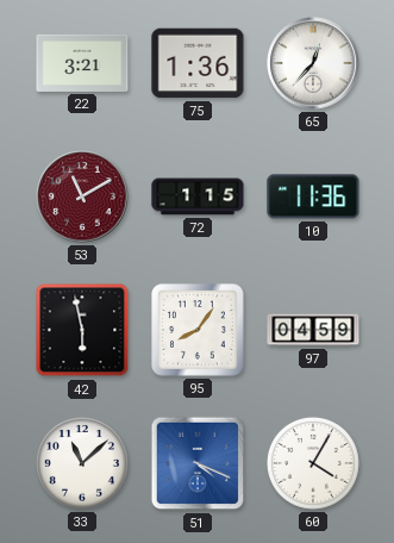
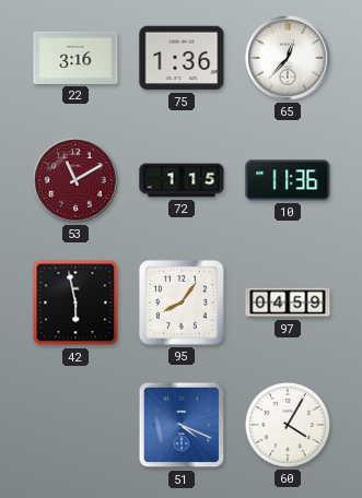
22: 3:21 -> 3:16
33: 11:08 -> none
